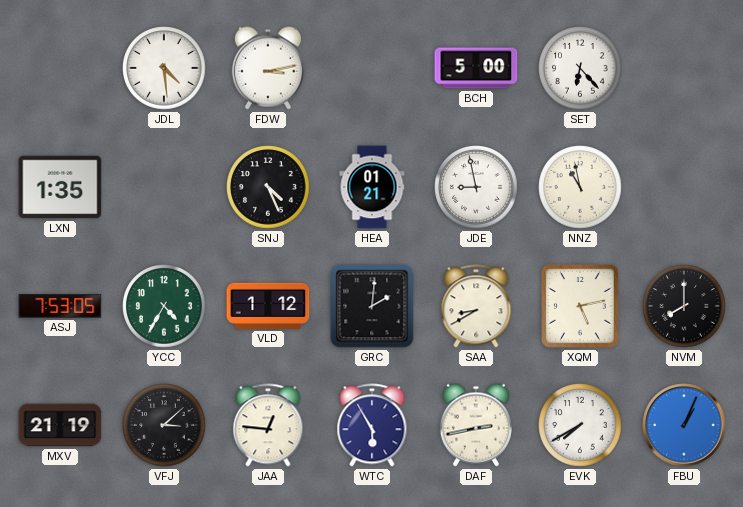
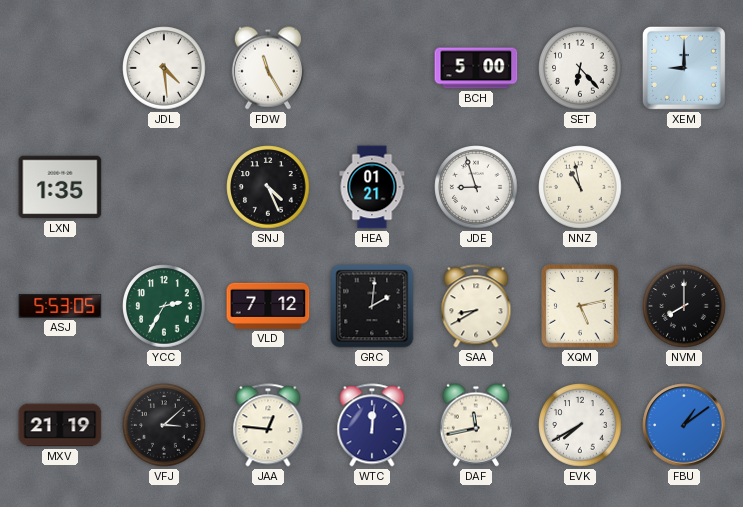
FDW: 3:13 -> 11:25
XEM: none -> 9:00
JDE: 8:58 -> 8:57
ASJ: 7:53 -> 5:53
YCC: 4:35 -> 2:35
VLD: 1:12 -> 7:12
WTC: 5:55 -> 12:01
DAF: 2:43 -> 11:43
FBU: 1:04 -> 1:09
